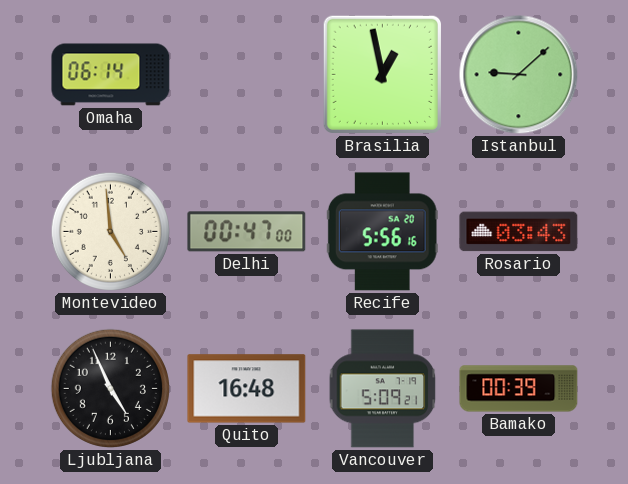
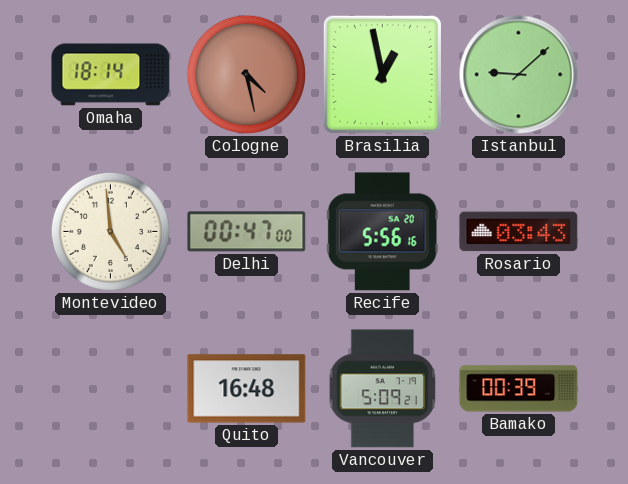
Omaha: 06:14 -> 18:14
Cologne: none -> 4:28
Ljubljana: 4:56 -> none
